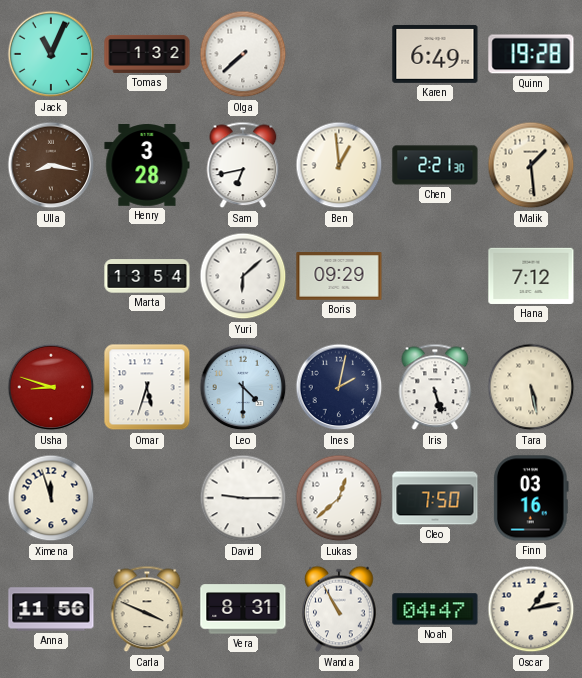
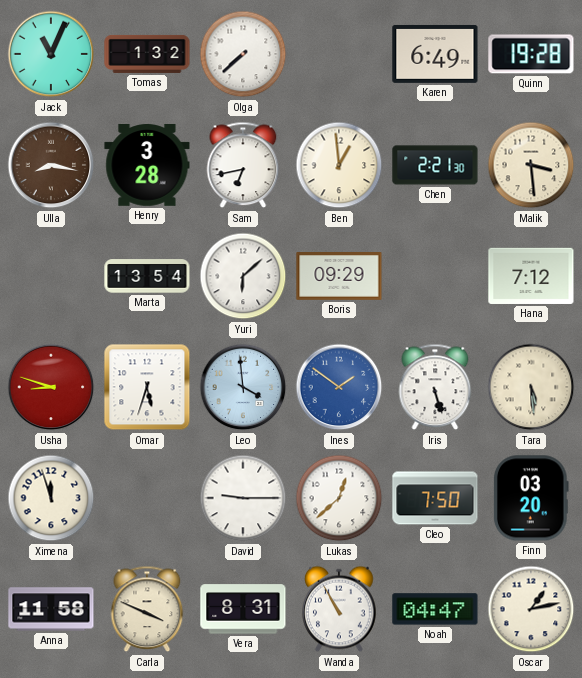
Malik: 1:29 -> 3:29
Leo: 4:30 -> 3:59
Ines: 2:02 -> 1:51
Ines dial: navy -> blue
Tara: 5:28 -> 5:29
Finn: 03:16 -> 03:20
Anna: 11:56 -> 11:58
